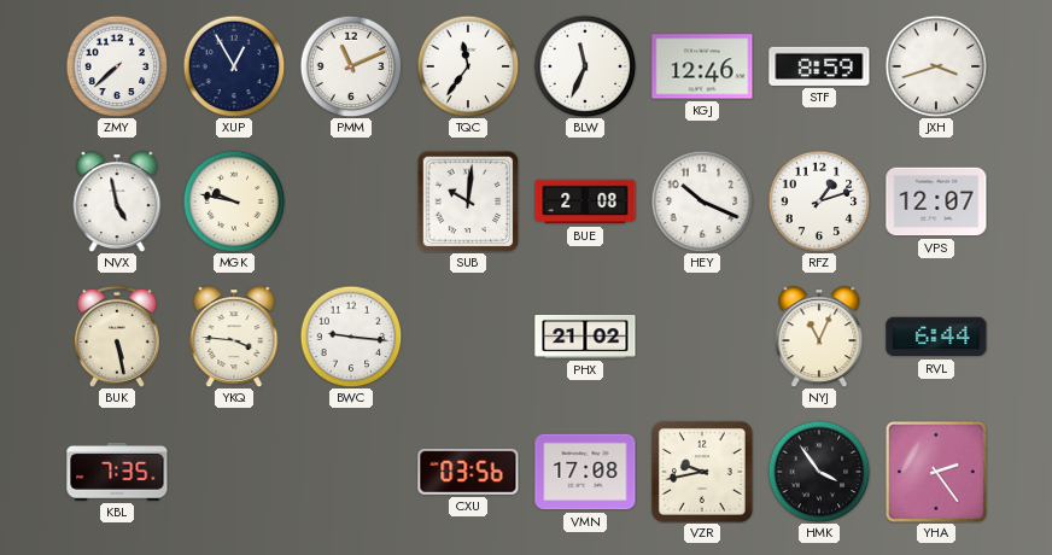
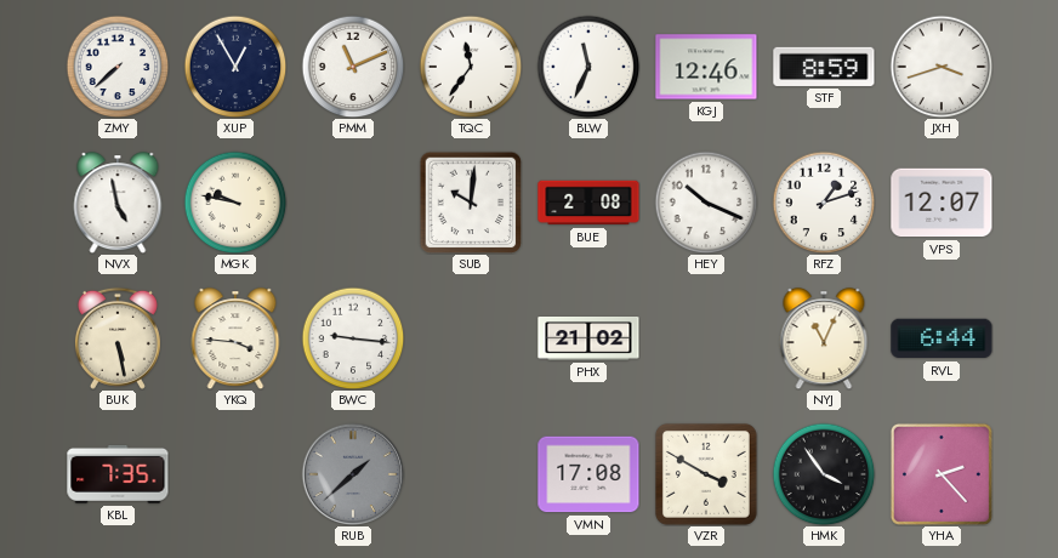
RUB: none -> 1:38
CXU: 03:56 -> none
VZR: 9:43 -> 3:50
YHA: 2:24 -> 2:23
